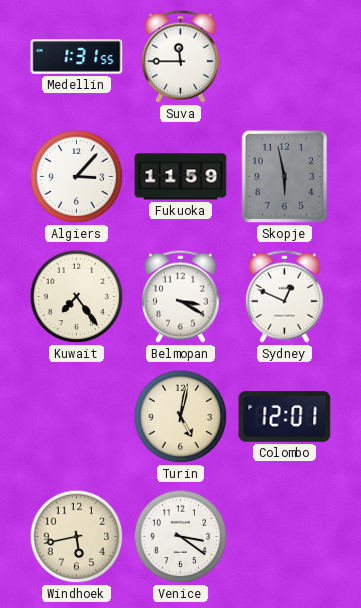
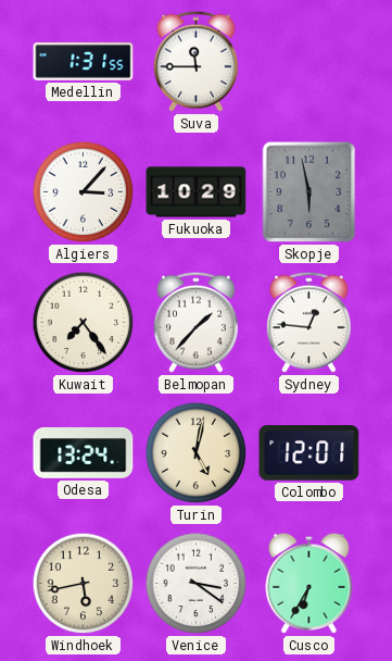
Fukuoka: 11:59 -> 10:29
Belmopan: 3:20 -> 1:37
Sydney: 12:49 -> 12:46
Odesa: none -> 13:24
Cusco: none -> 6:35
